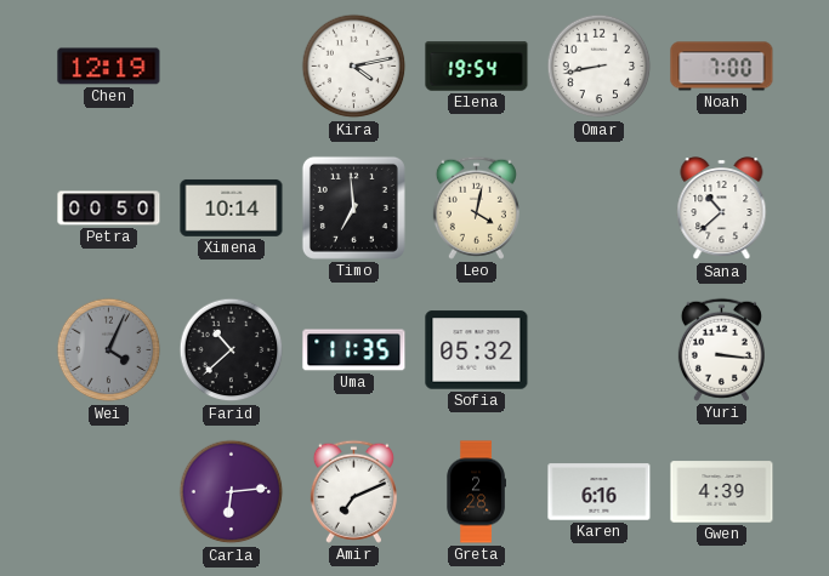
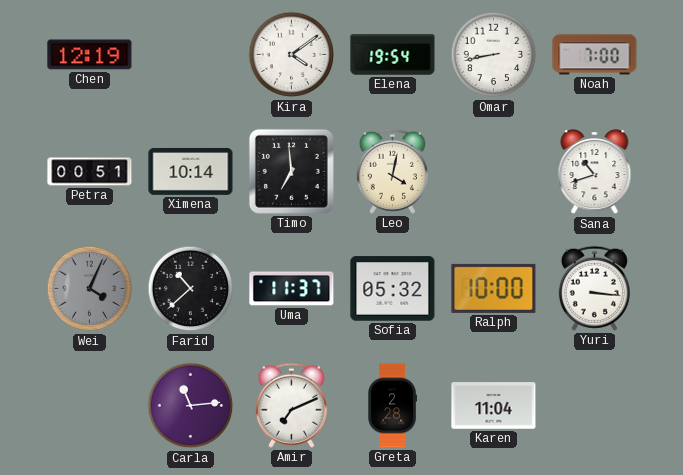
Kira: 4:13 -> 4:09
Petra: 00:50 -> 00:51
Sana: 10:38 -> 10:42
Uma: 11:35 -> 11:37
Ralph: none -> 10:00
Carla: 6:14 -> 11:14
Karen: 6:16 -> 11:04
Gwen: 4:39 -> none
